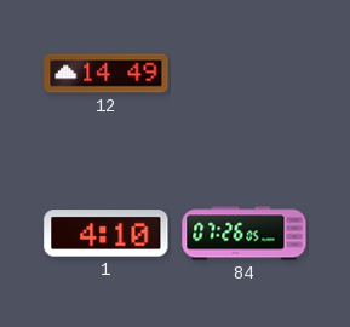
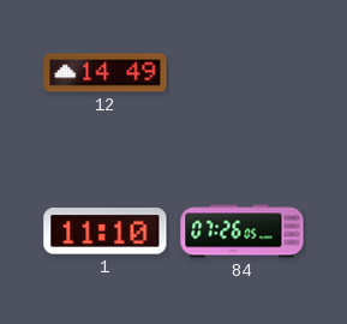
1: 4:10 -> 11:10
